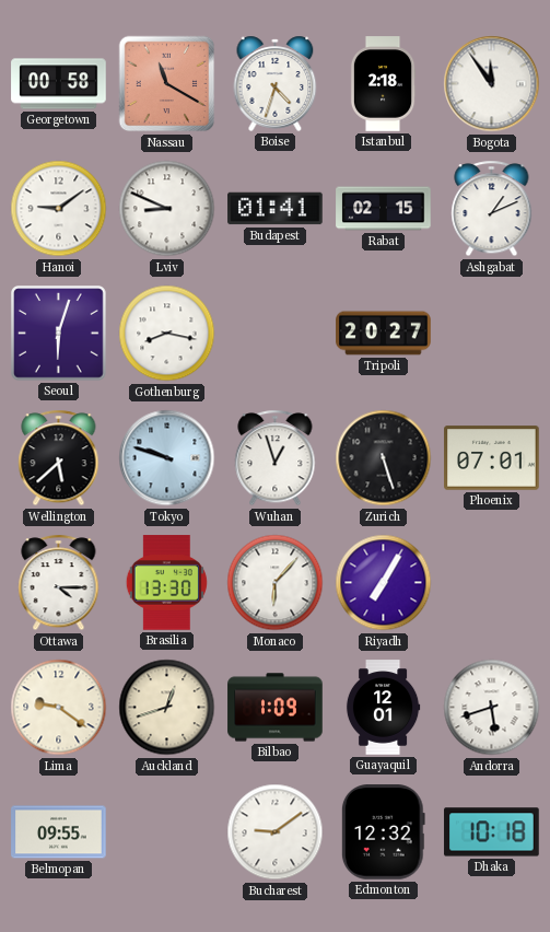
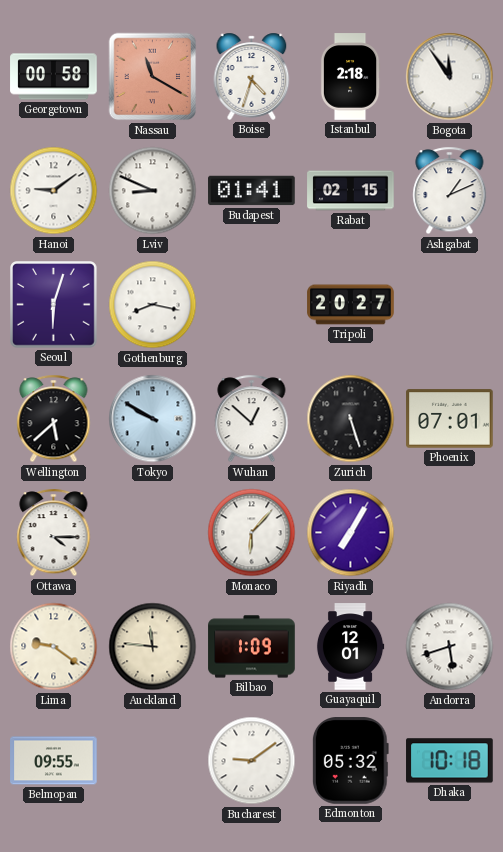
Tokyo: 9:48 -> 9:50
Wuhan: 12:57 -> 12:52
Brasilia: 13:30 -> none
Auckland: 12:42 -> 11:46
Edmonton: 12:32 -> 05:32
